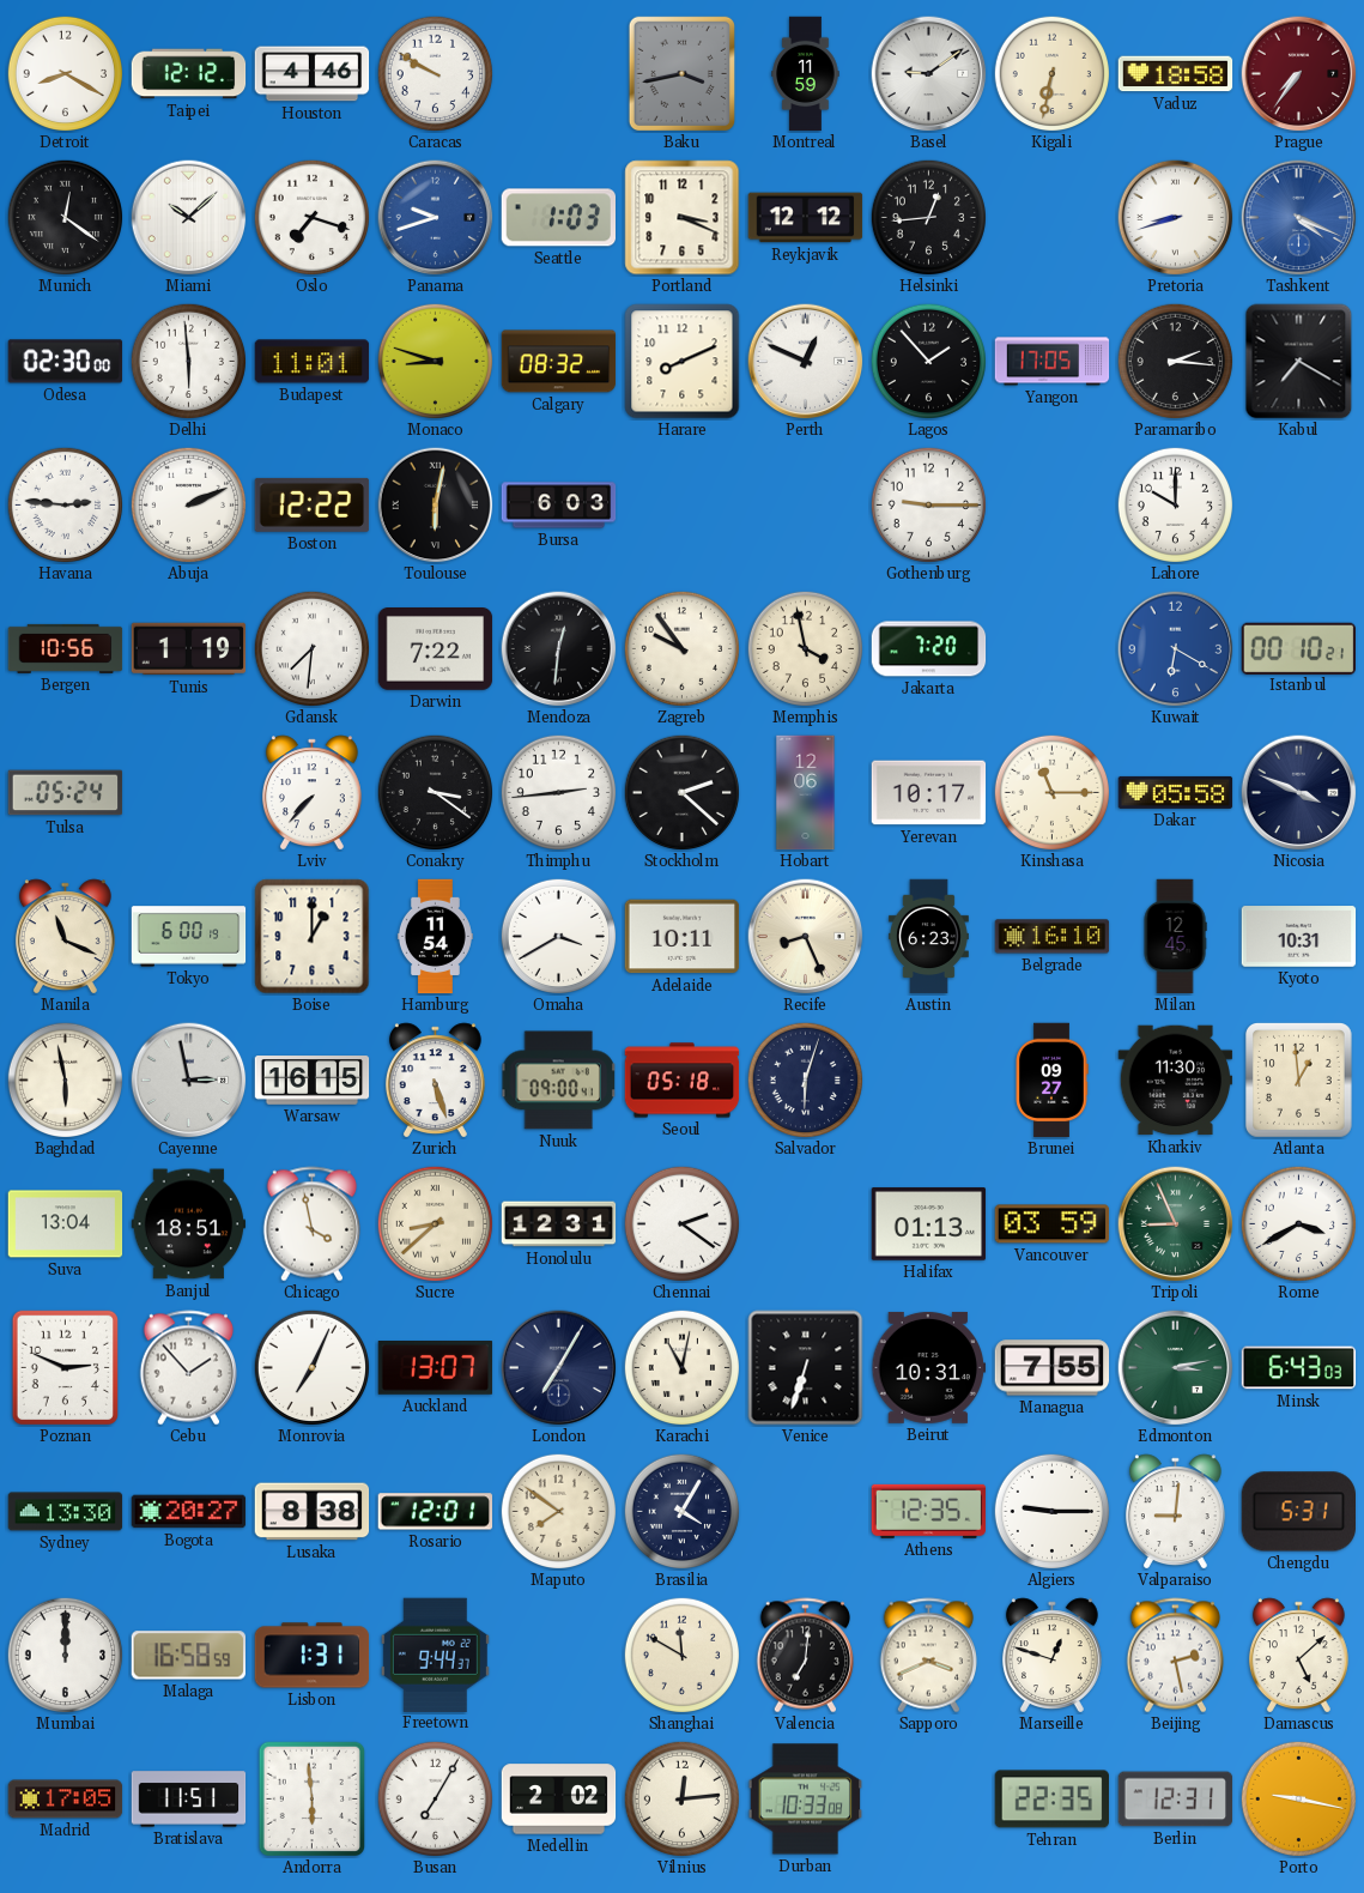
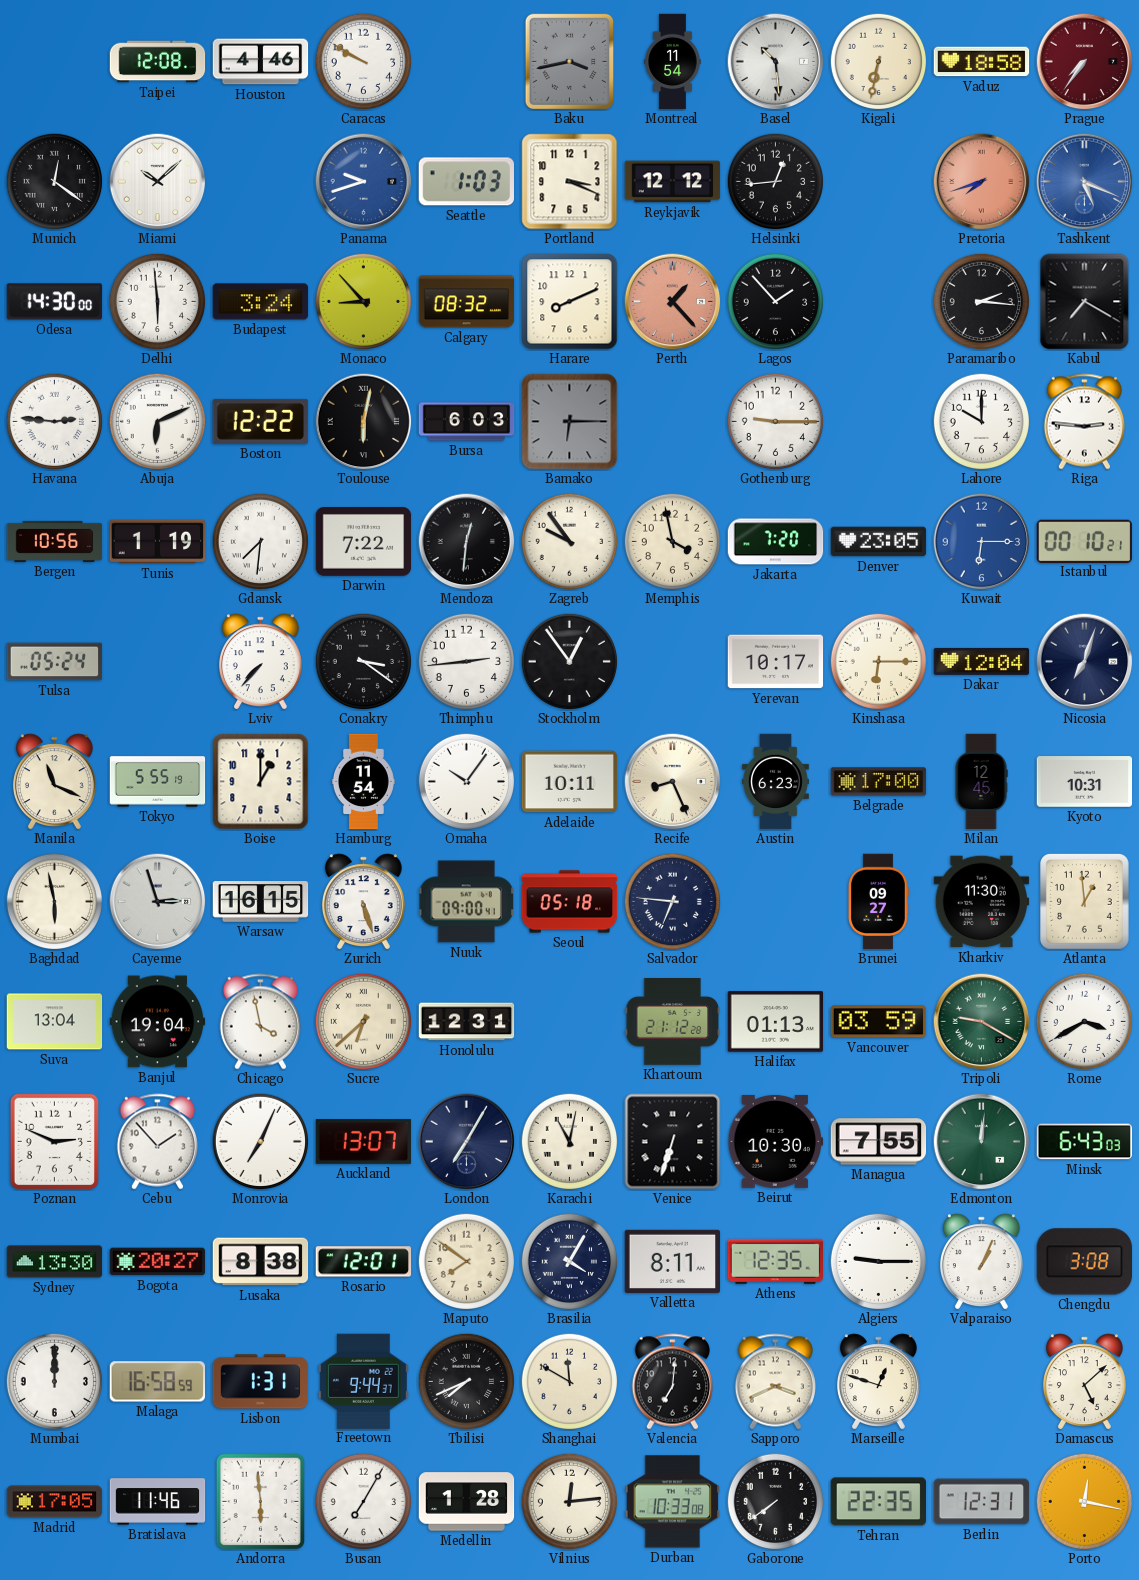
Detroit: 8:20 -> none
Taipei: 12:12 -> 12:08
Montreal: 11:59 -> 11:54
Basel: 9:09 -> 10:29
Oslo: 7:18 -> none
Pretoria: 8:42 -> 7:42
Pretoria dial: white -> salmon
Tashkent: 4:19 -> 5:19
Odesa: 02:30 -> 14:30
Budapest: 11:01 -> 3:24
Monaco: 8:48 -> 8:53
Perth: 12:49 -> 1:23
Perth dial: white -> salmon
Yangon: 17:05 -> none
Abuja: 2:11 -> 6:11
Bamako: none -> 6:15
Riga: none -> 2:46
Denver: none -> 23:05
Kuwait: 6:20 -> 6:15
Stockholm: 2:22 -> 12:54
Hobart: 12:06 -> none
Kinshasa: 11:15 -> 6:15
Dakar: 05:58 -> 12:04
Nicosia: 3:49 -> 7:03
Tokyo: 6:00 -> 5:55
Omaha: 3:40 -> 10:06
Belgrade: 16:10 -> 17:00
Cayenne: 2:58 -> 2:57
Salvador: 6:03 -> 6:46
Banjul: 18:51 -> 19:04
Sucre: 8:38 -> 6:38
Chennai: 2:21 -> none
Khartoum: none -> 21:12
Tripoli: 8:56 -> 9:20
Beirut: 10:31 -> 10:30
Edmonton: 3:13 -> 12:01
Valletta: none -> 8:11
Valparaiso: 9:01 -> 1:04
Chengdu: 5:31 -> 3:08
Tbilisi: none -> 7:41
Beijing: 2:28 -> none
Bratislava: 11:51 -> 11:46
Medellin: 2:02 -> 1:28
Gaborone: none -> 7:39
Porto: 9:17 -> 12:17
